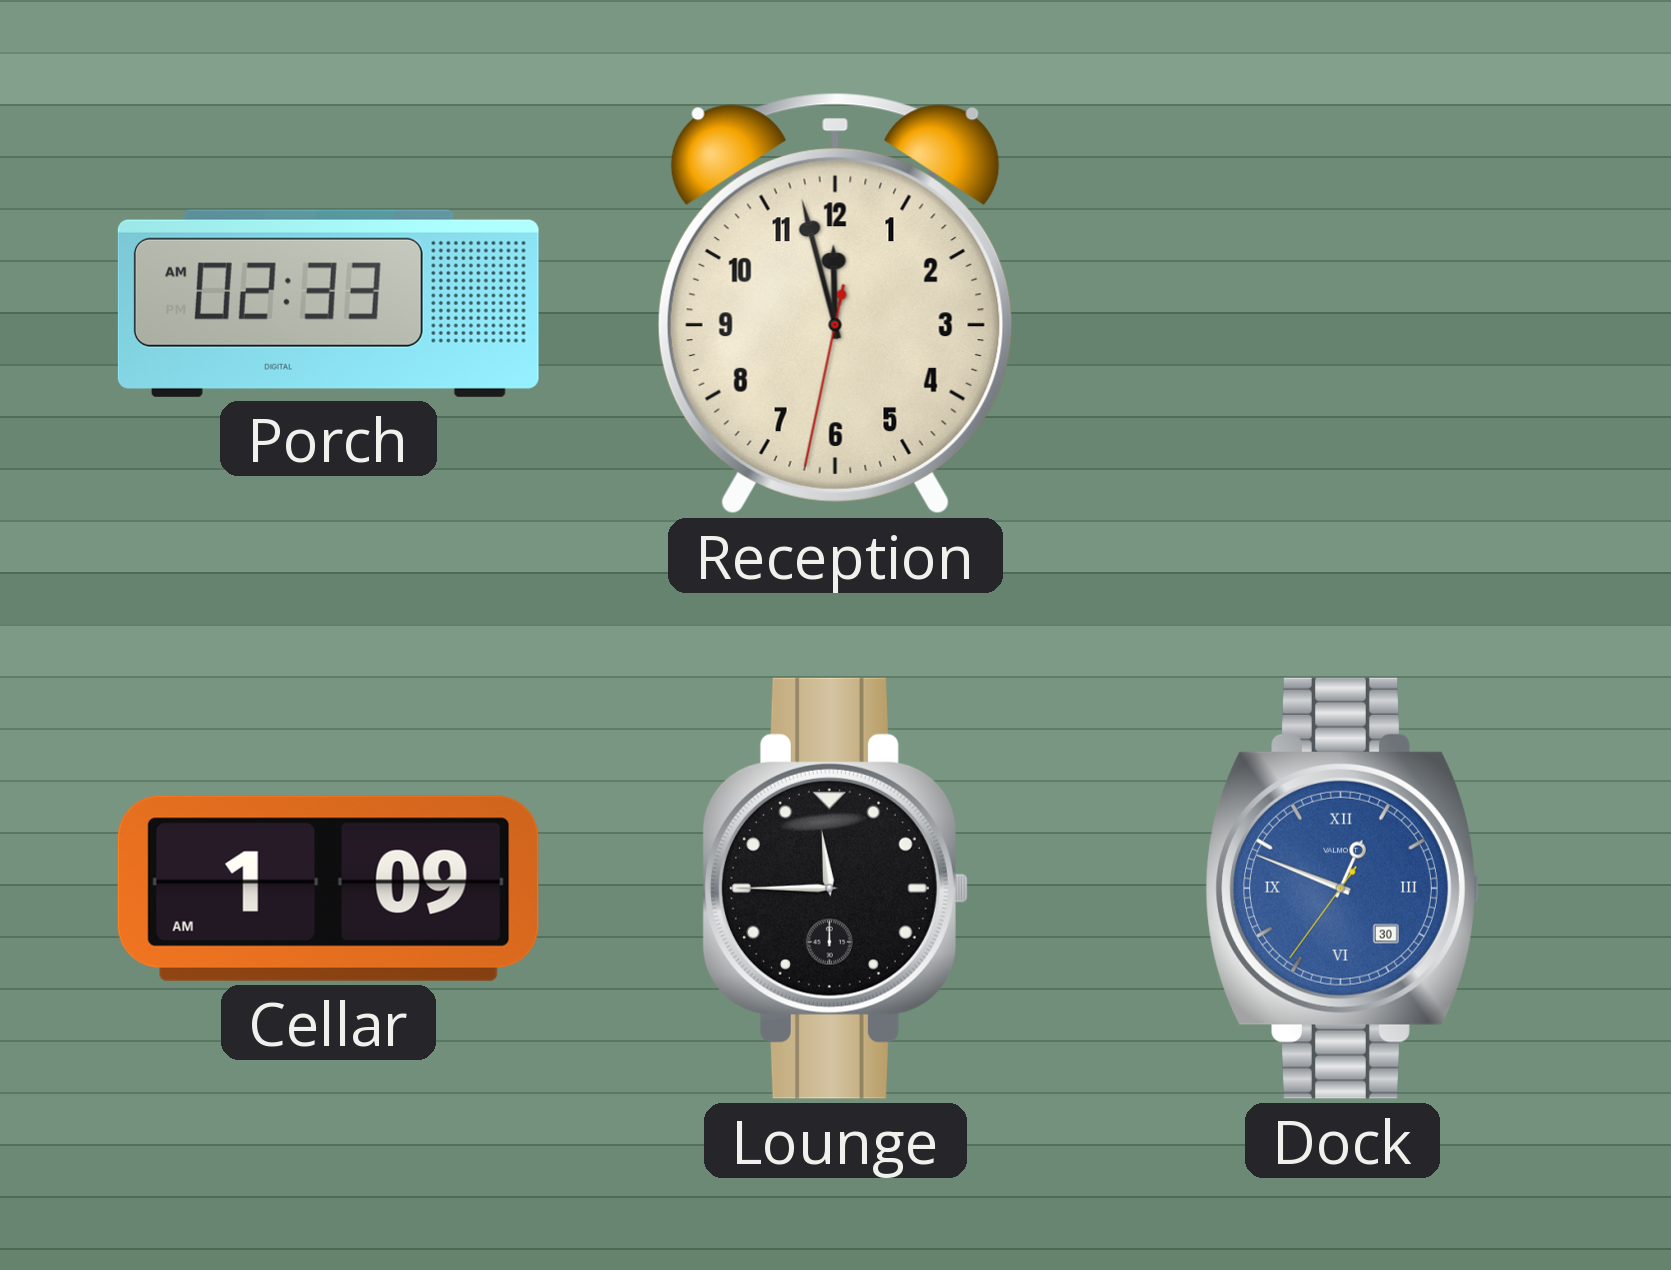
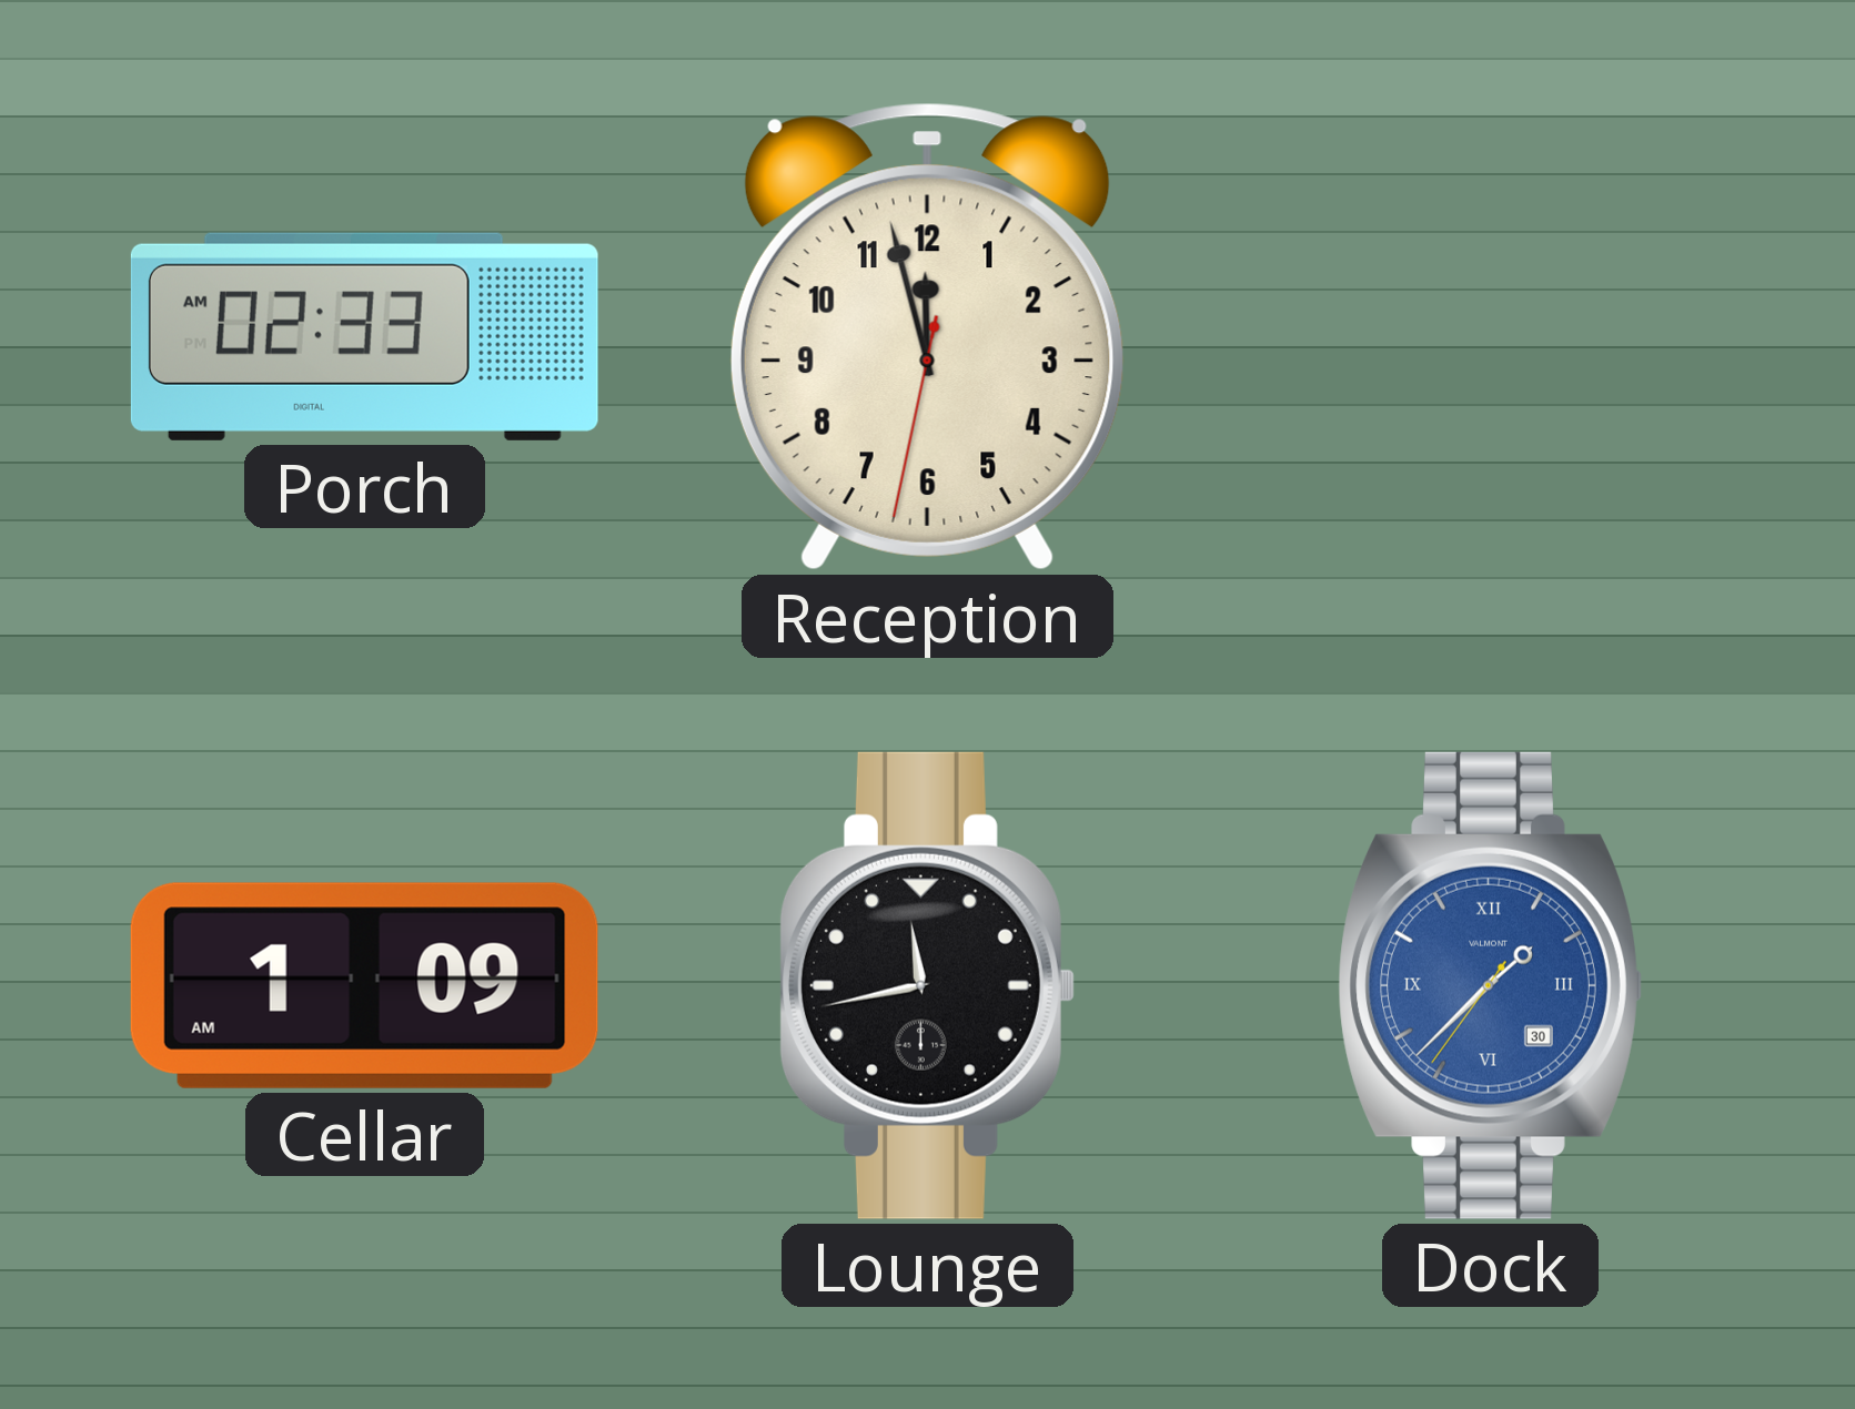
Lounge: 11:45 -> 11:43
Dock: 12:48 -> 1:37
